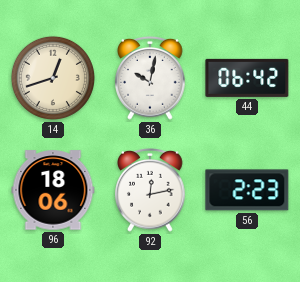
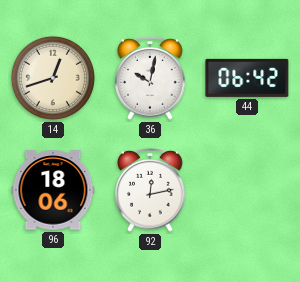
56: 2:23 -> none
